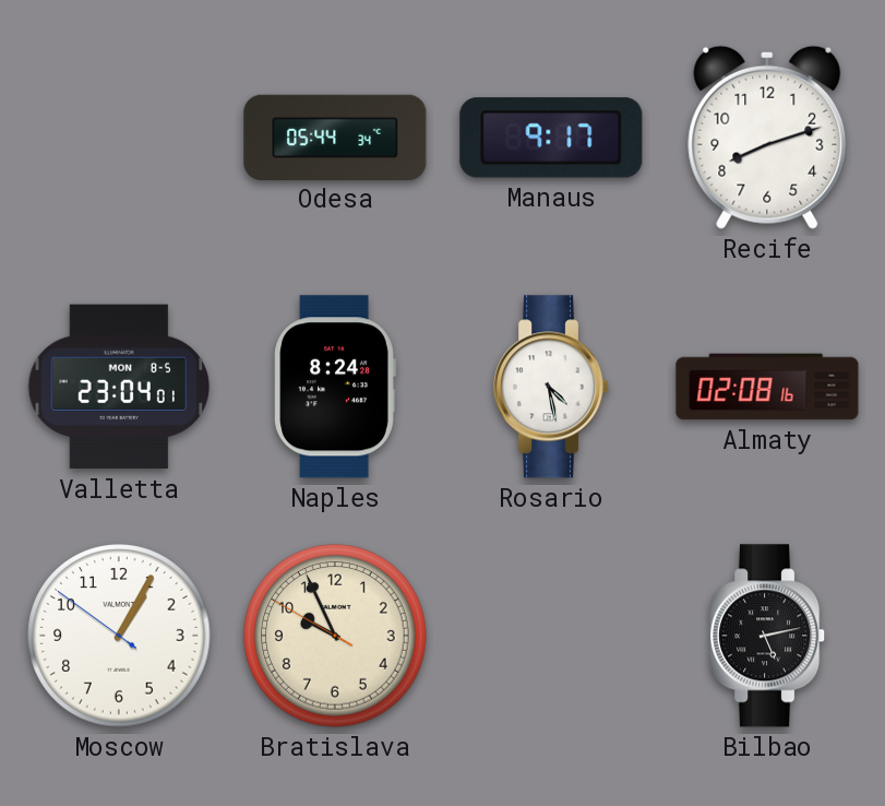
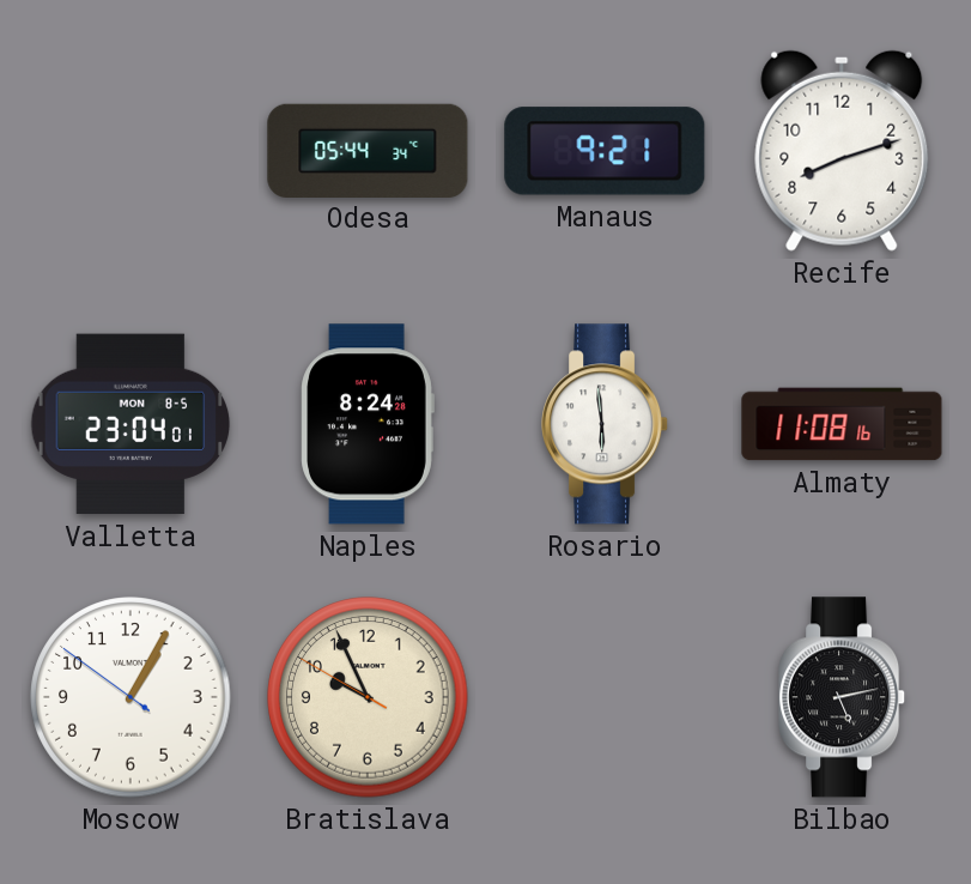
Manaus: 9:17 -> 9:21
Rosario: 4:28 -> 5:59
Almaty: 02:08 -> 11:08
